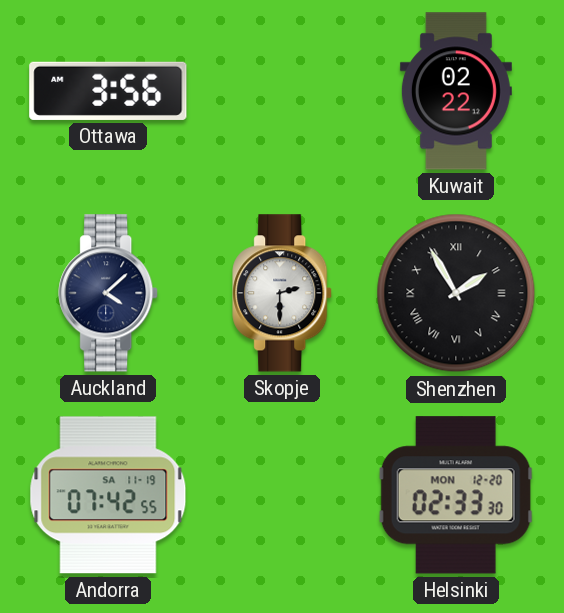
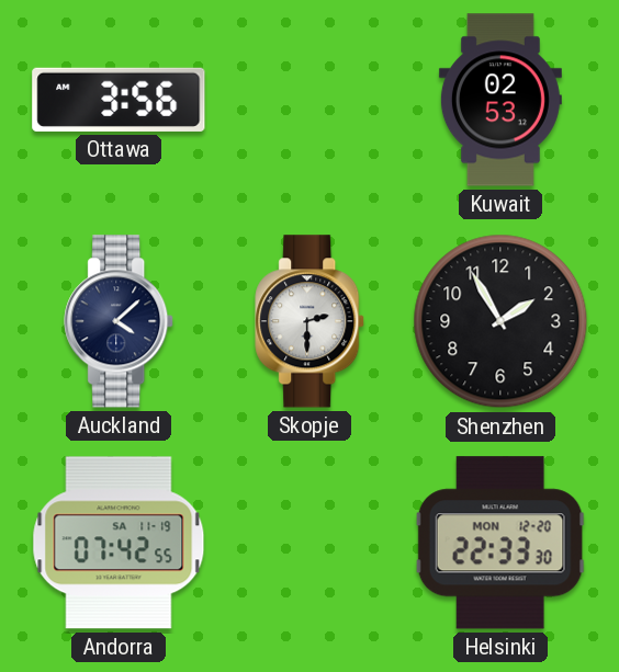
Kuwait: 02:22 -> 02:53
Shenzhen numerals: Roman -> Arabic
Helsinki: 02:33 -> 22:33
